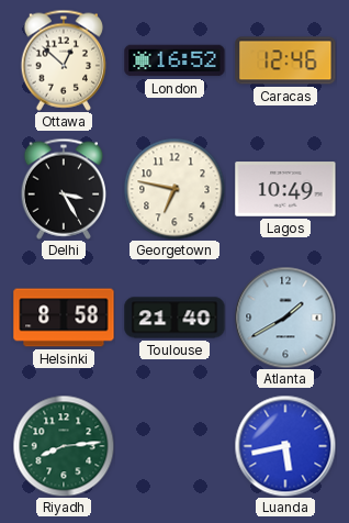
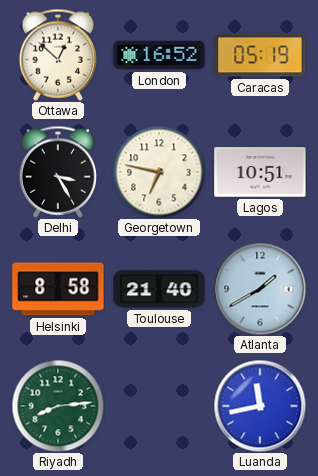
Caracas: 12:46 -> 05:19
Lagos: 10:49 -> 10:51
Luanda: 5:43 -> 11:43
